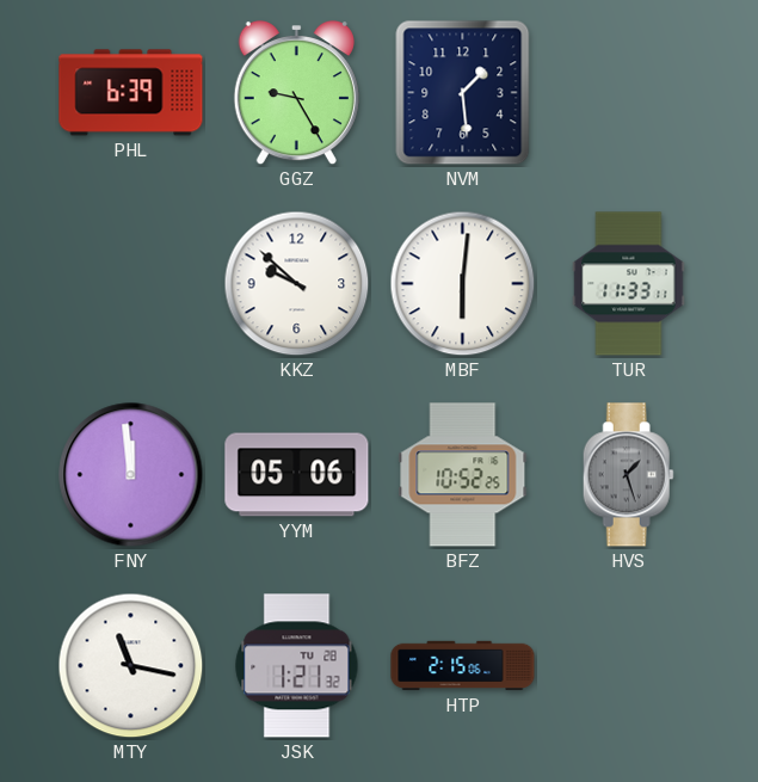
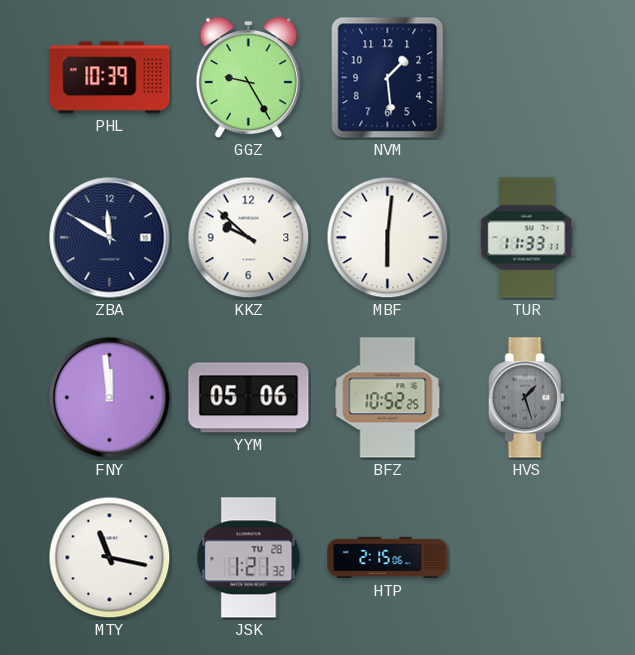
PHL: 6:39 -> 10:39
ZBA: none -> 11:50
